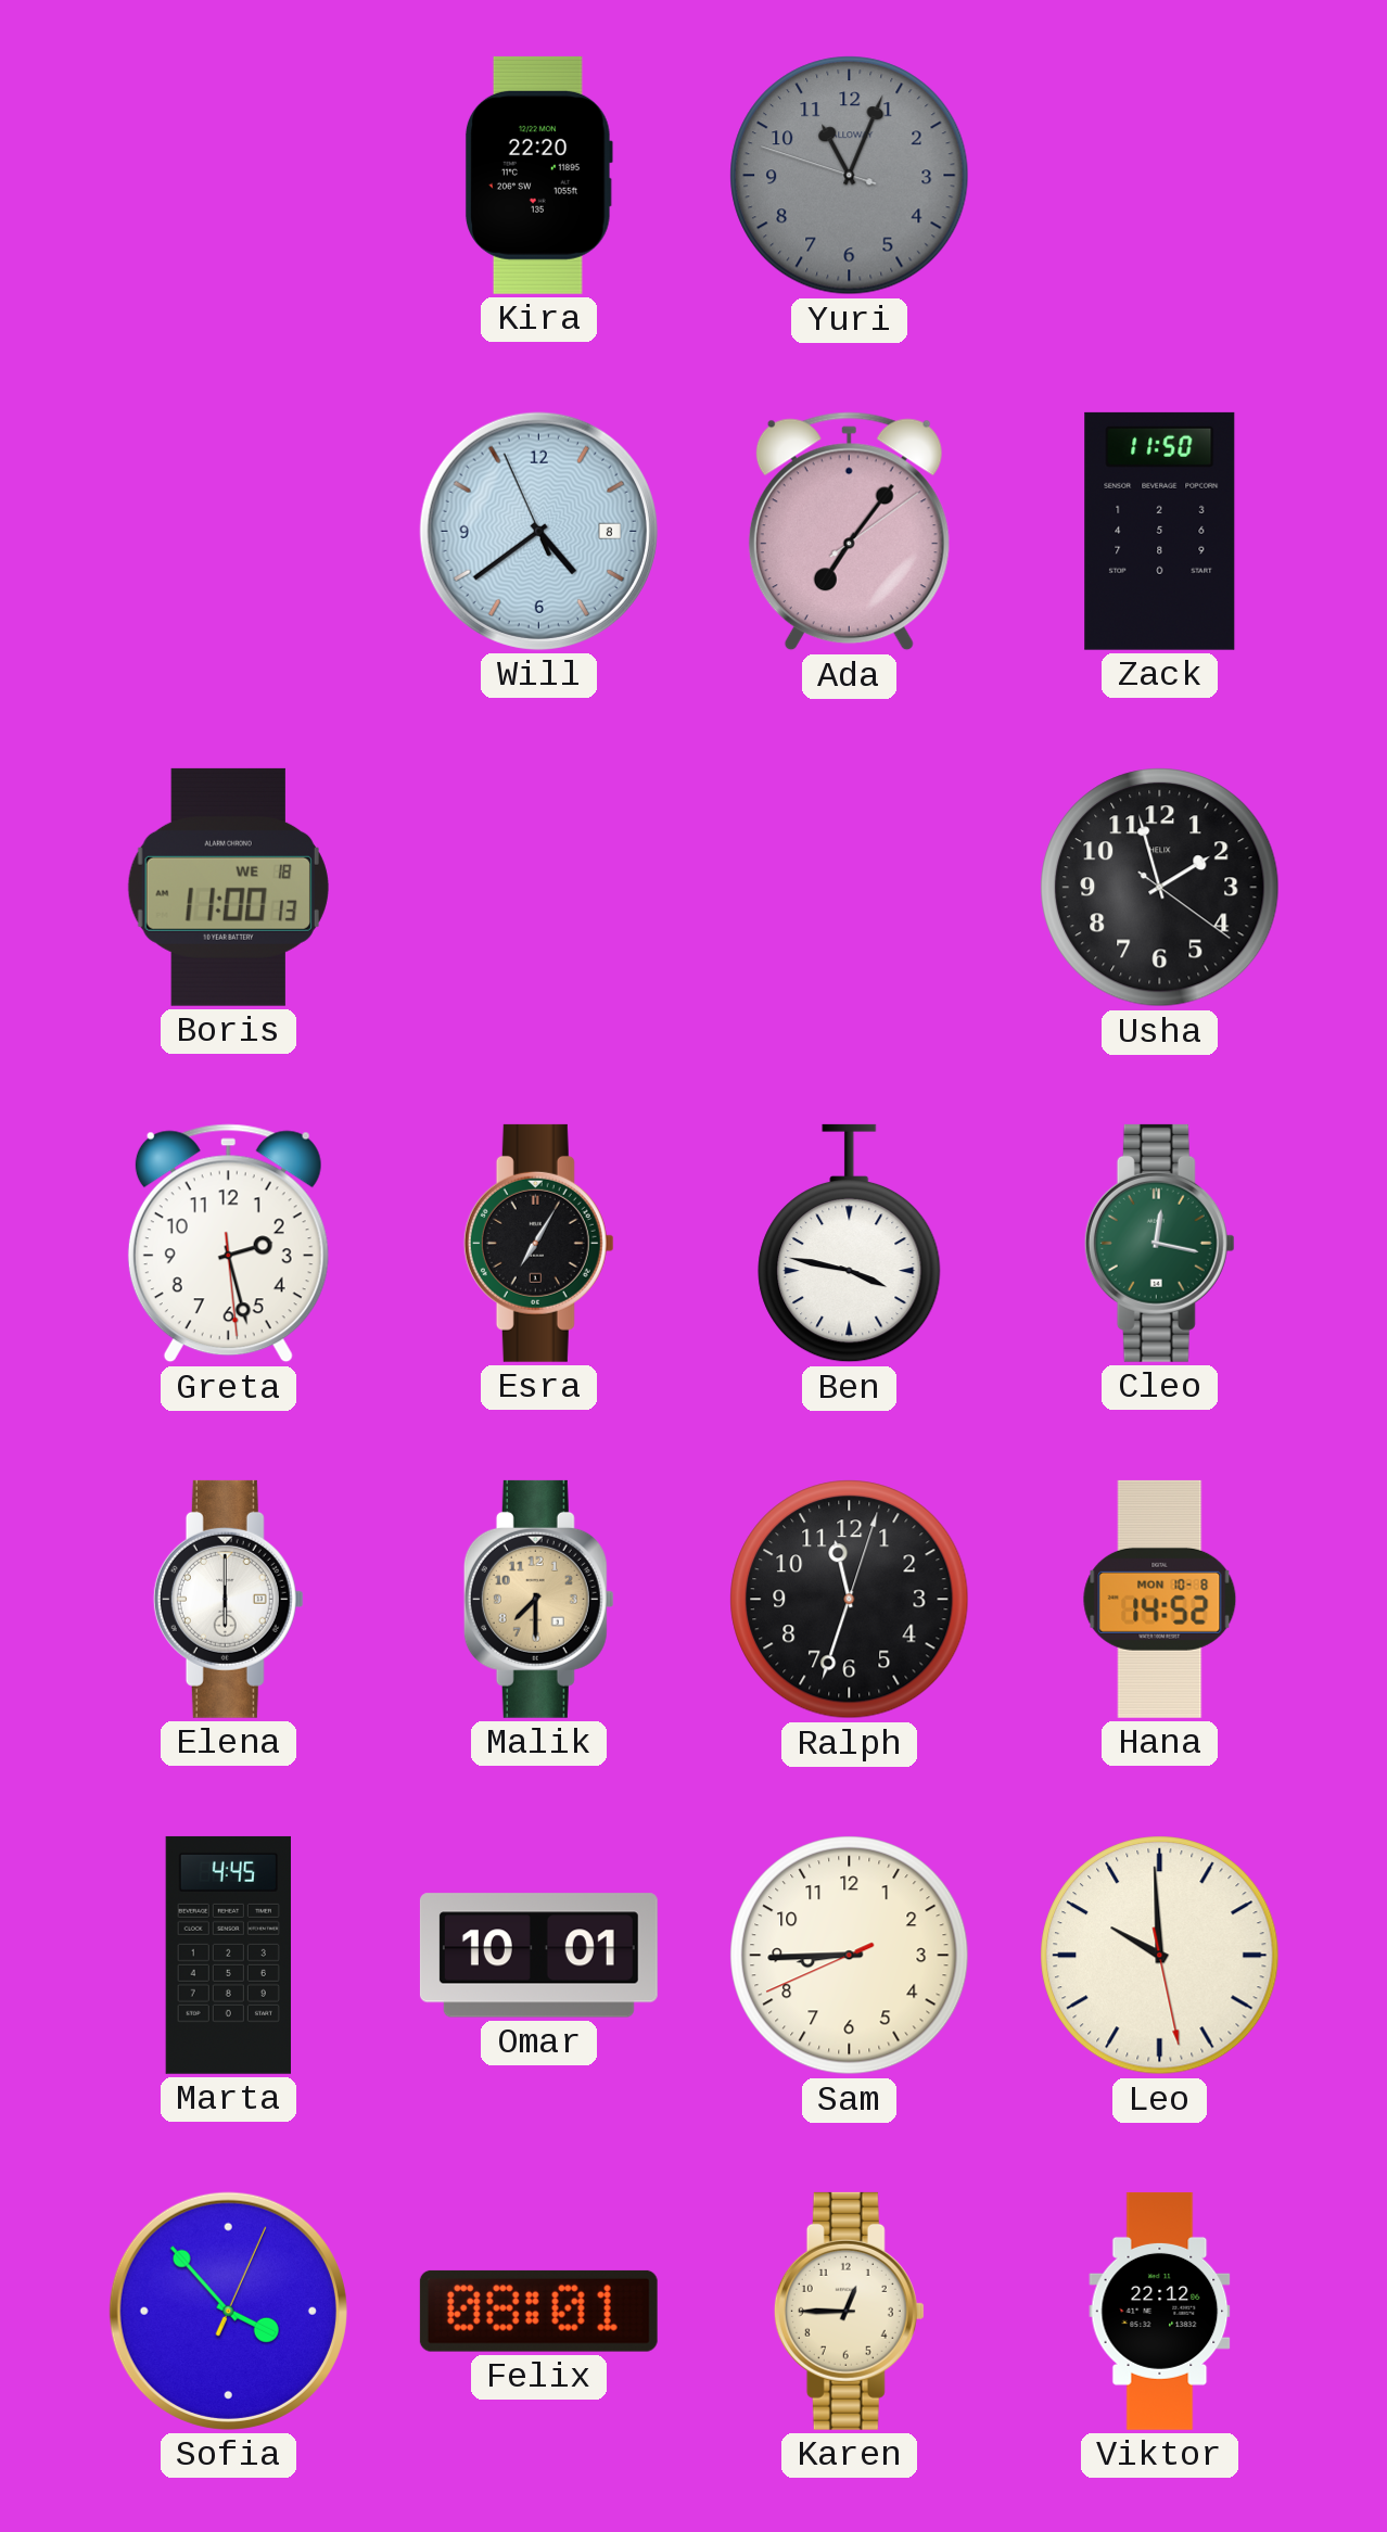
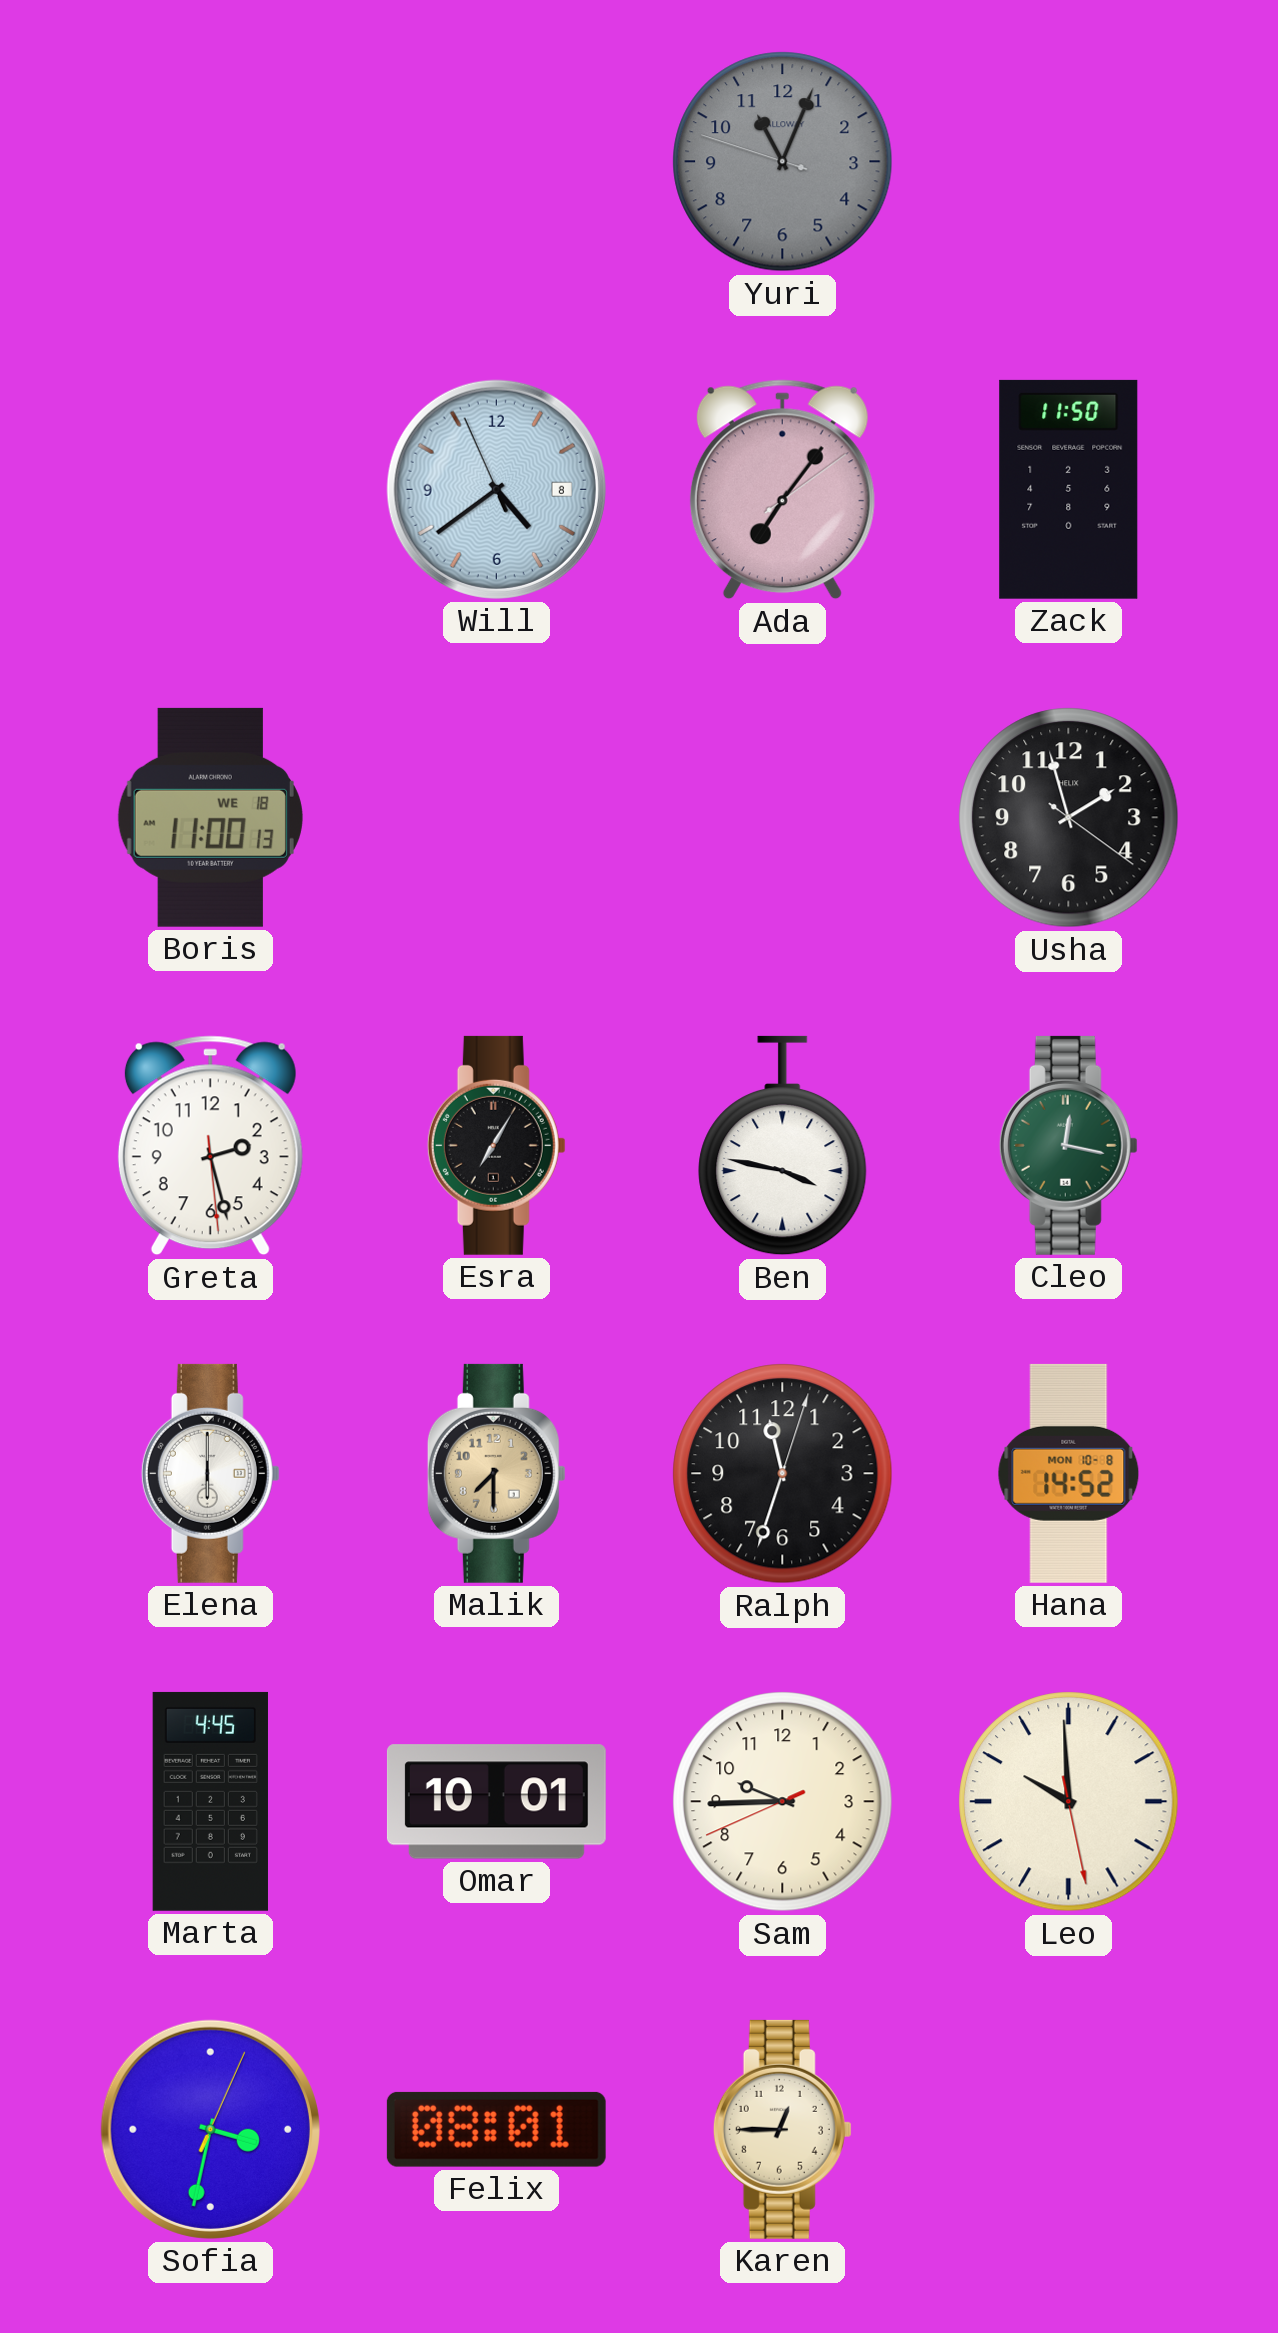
Kira: 22:20 -> none
Sam: 8:44 -> 9:44
Sofia: 3:53 -> 3:32
Viktor: 22:12 -> none
